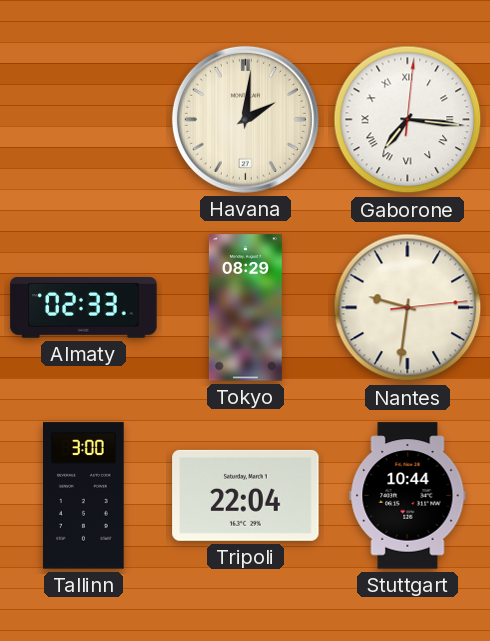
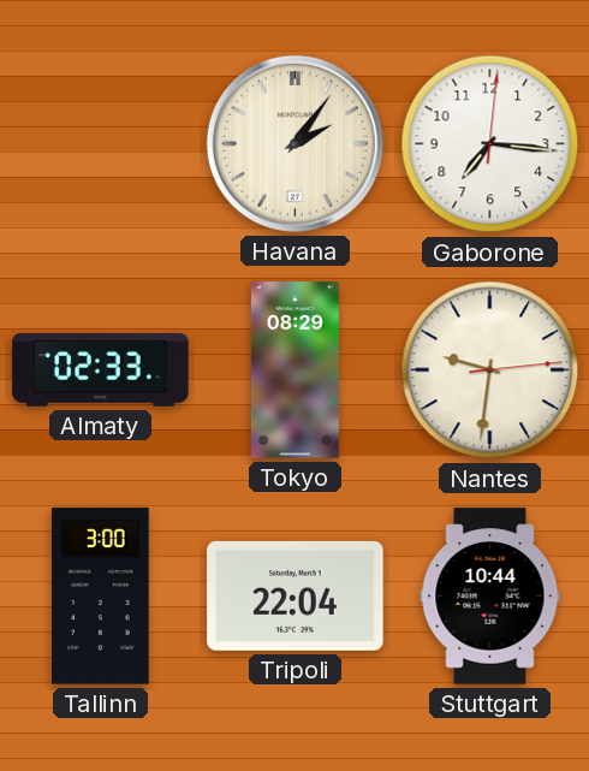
Havana: 2:01 -> 2:06
Gaborone numerals: Roman -> Arabic
